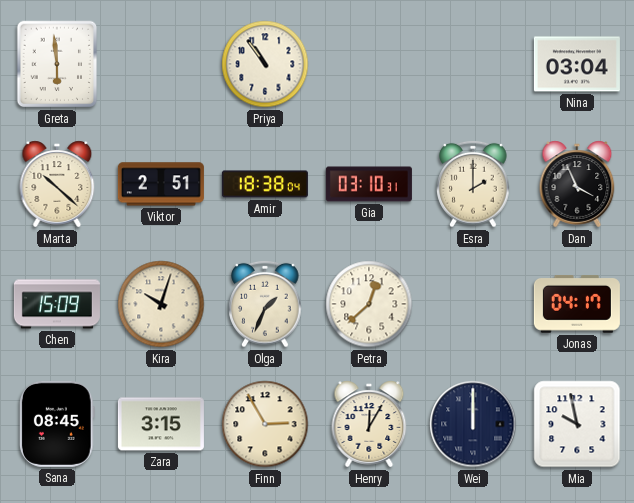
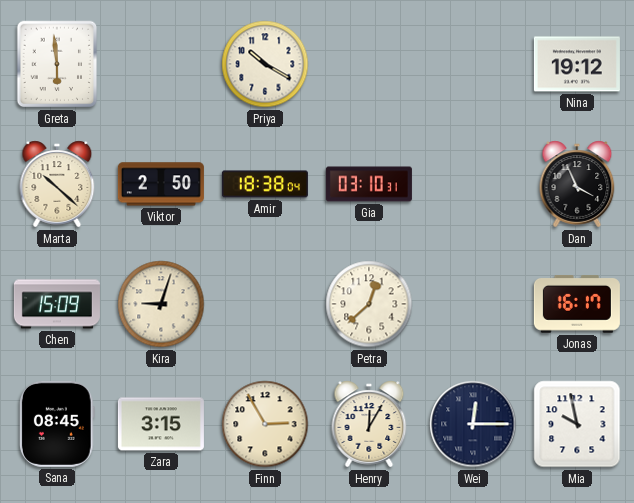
Priya: 10:54 -> 10:20
Nina: 03:04 -> 19:12
Viktor: 2:51 -> 2:50
Esra: 2:00 -> none
Kira: 10:03 -> 9:03
Olga: 1:34 -> none
Jonas: 04:17 -> 16:17
Wei: 12:00 -> 12:15
